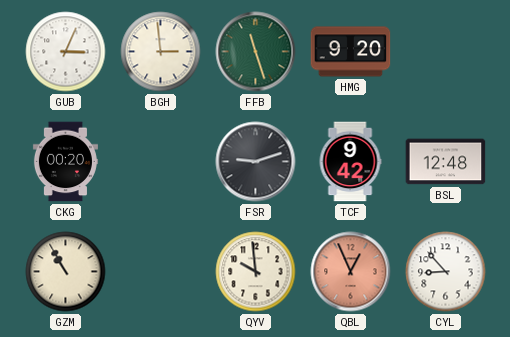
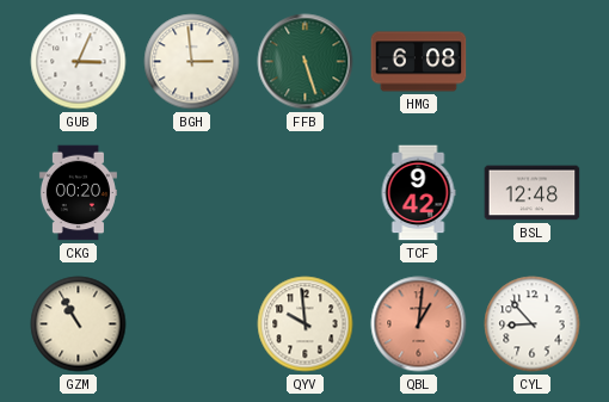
FFB: 11:27 -> 5:27
HMG: 9:20 -> 6:08
FSR: 9:12 -> none
QBL: 12:56 -> 1:01
